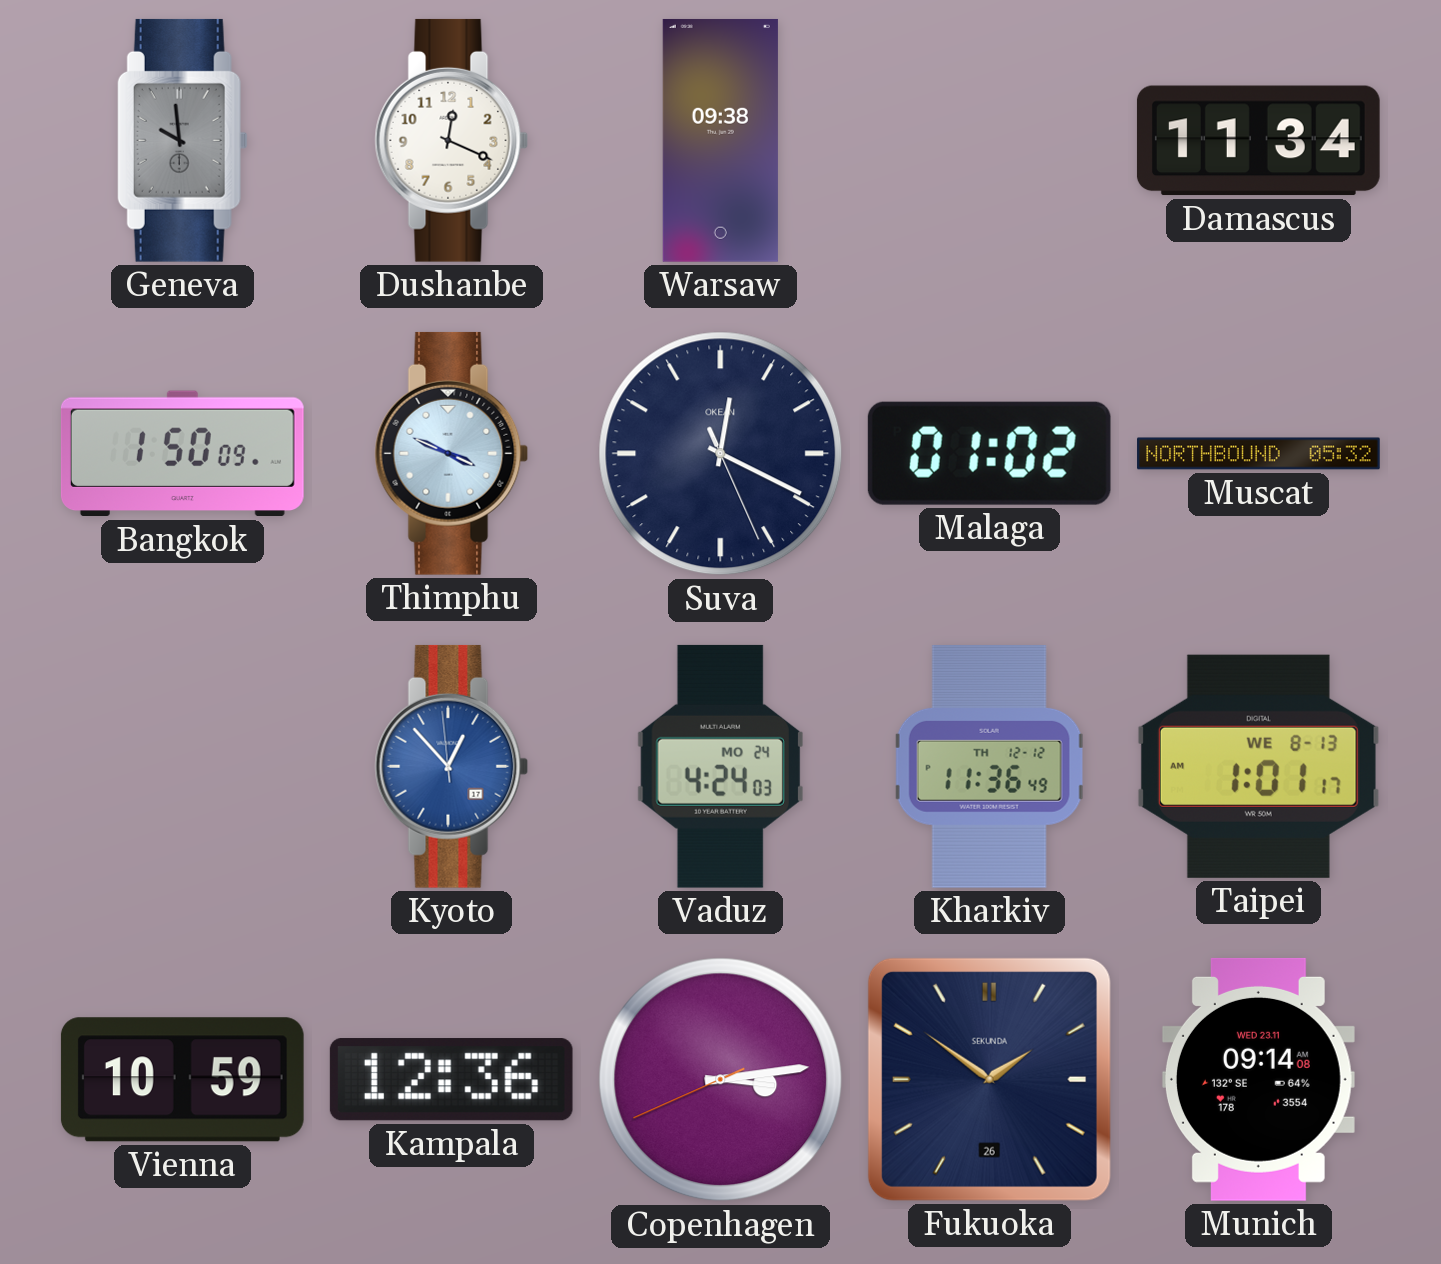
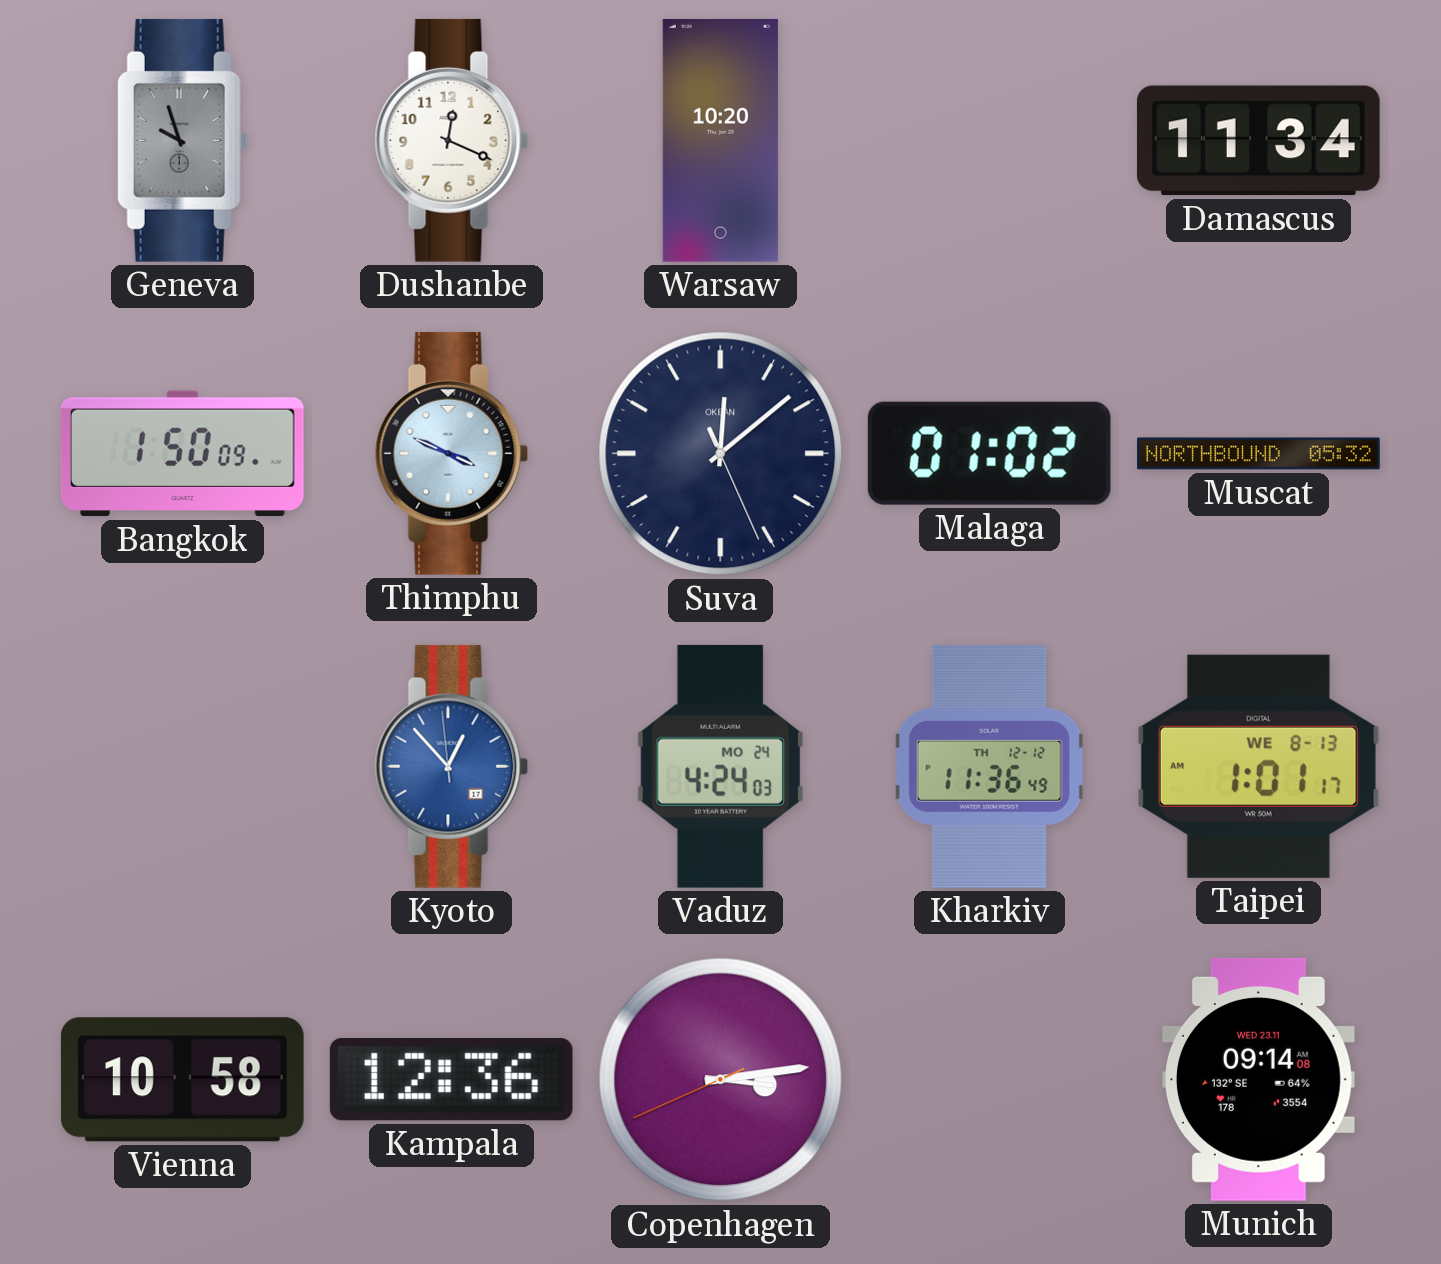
Geneva: 9:59 -> 9:57
Warsaw: 09:38 -> 10:20
Suva: 12:19 -> 12:08
Vienna: 10:59 -> 10:58
Fukuoka: 1:51 -> none
